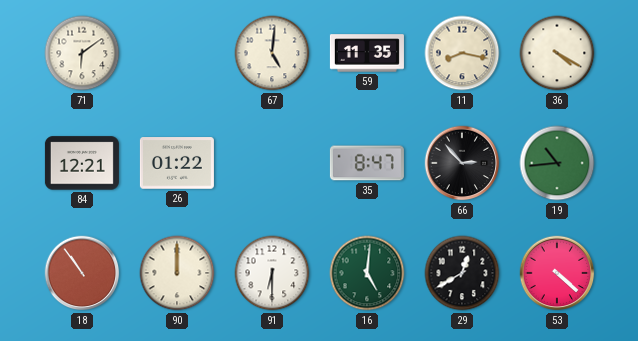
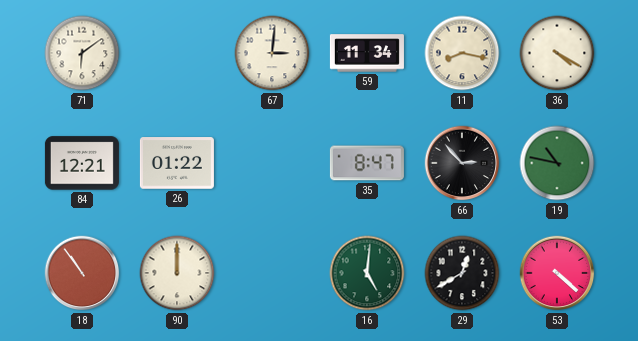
67: 5:01 -> 3:01
59: 11:35 -> 11:34
19: 10:44 -> 10:47
91: 6:30 -> none
